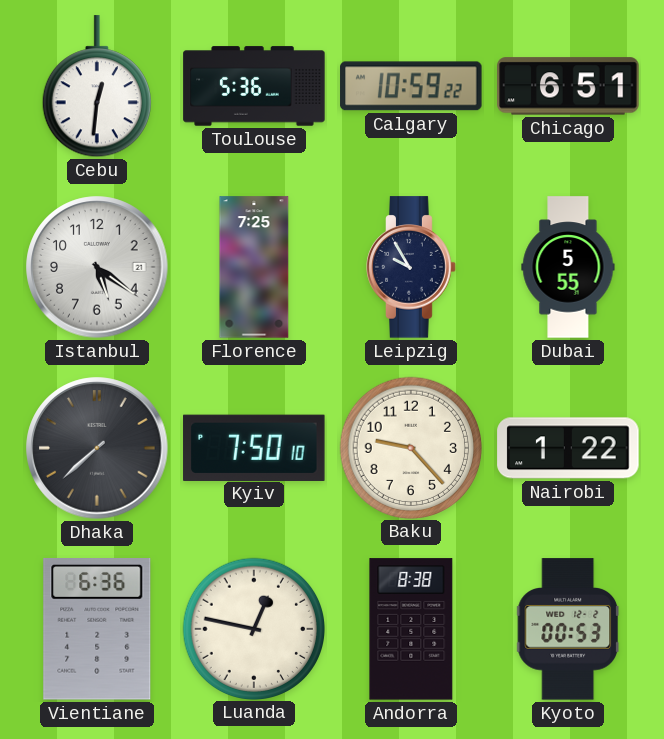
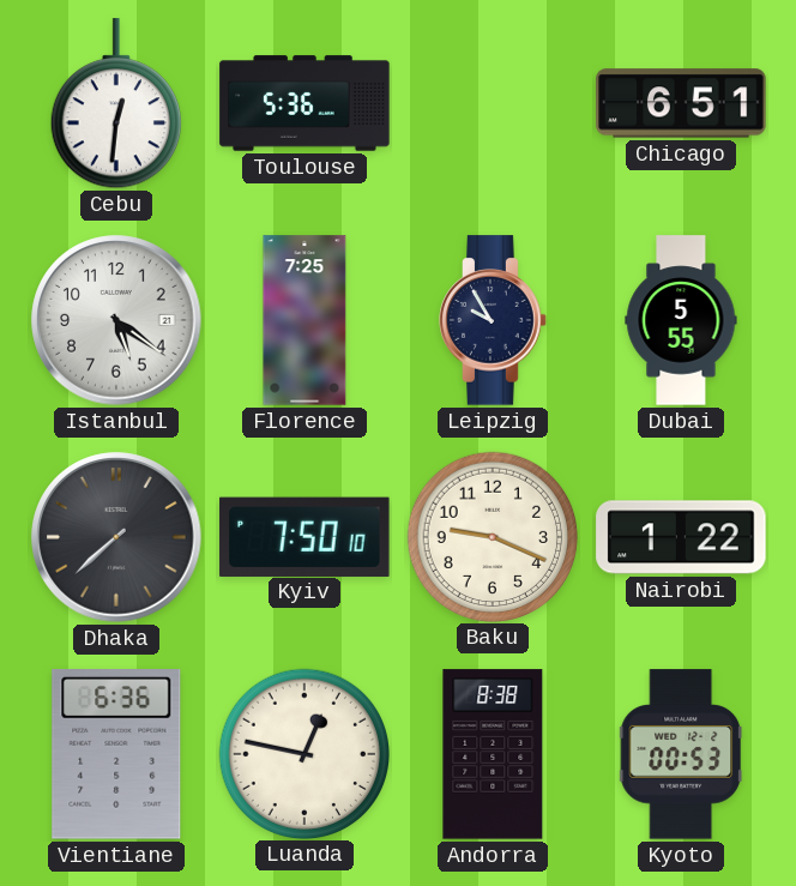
Calgary: 10:59 -> none
Baku: 9:23 -> 9:19
